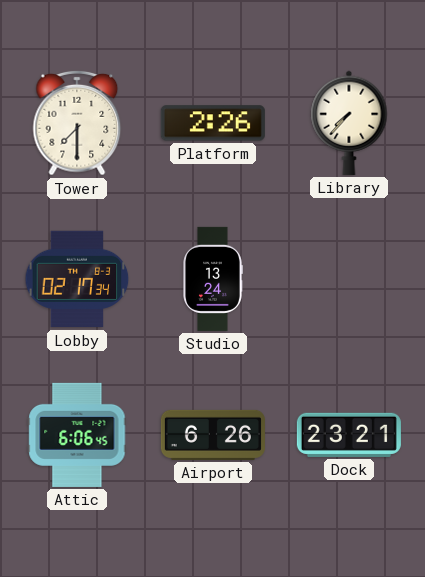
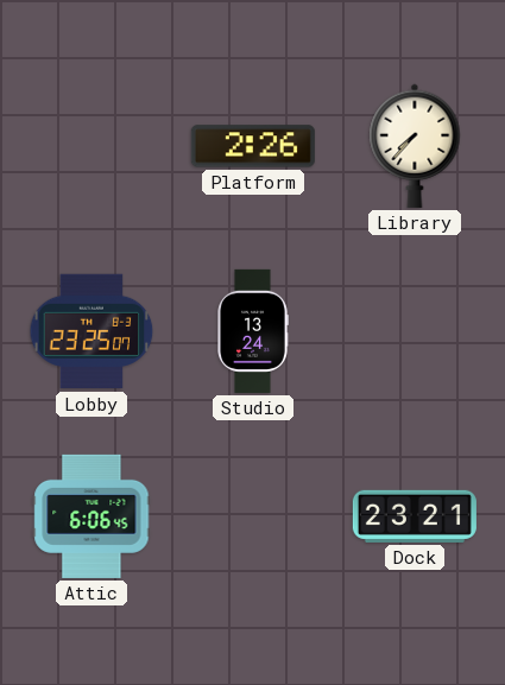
Tower: 7:30 -> none
Lobby: 02:17 -> 23:25
Airport: 6:26 -> none
